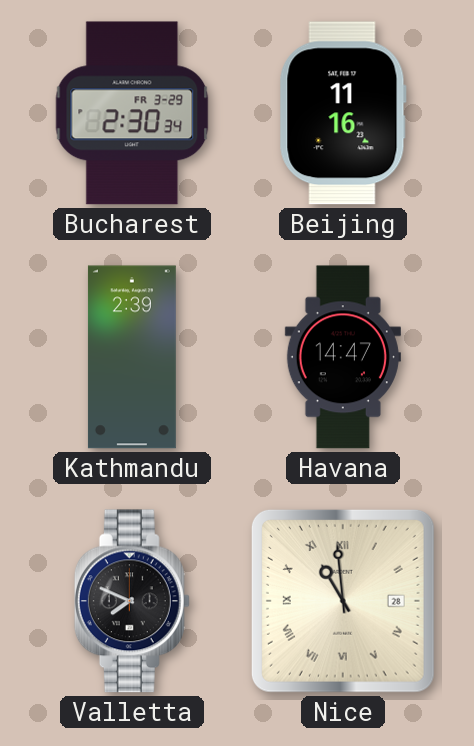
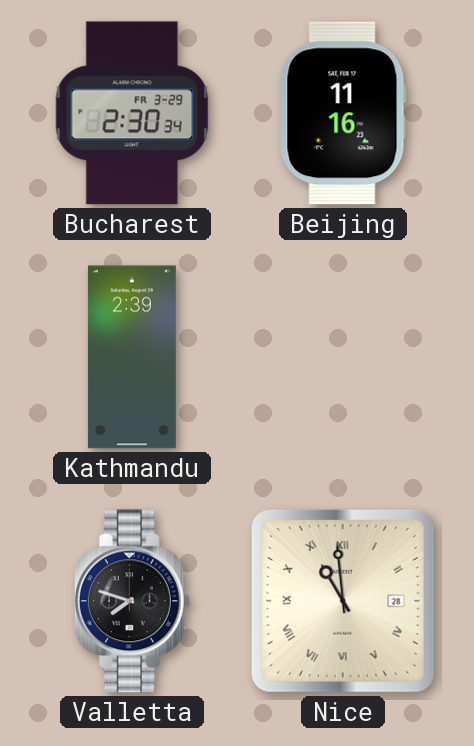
Havana: 14:47 -> none
Valletta: 7:49 -> 7:48
